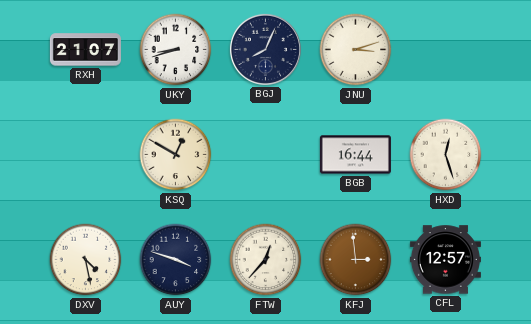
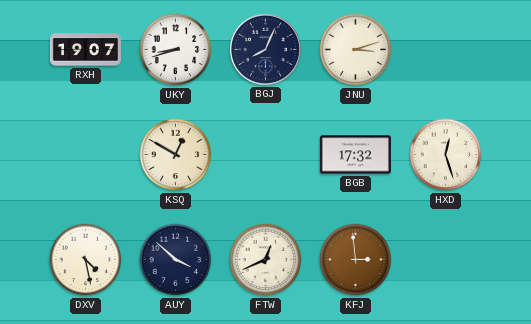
RXH: 21:07 -> 19:07
BGB: 16:44 -> 17:32
AUY: 3:48 -> 3:52
FTW: 12:37 -> 12:41
CFL: 12:57 -> none
